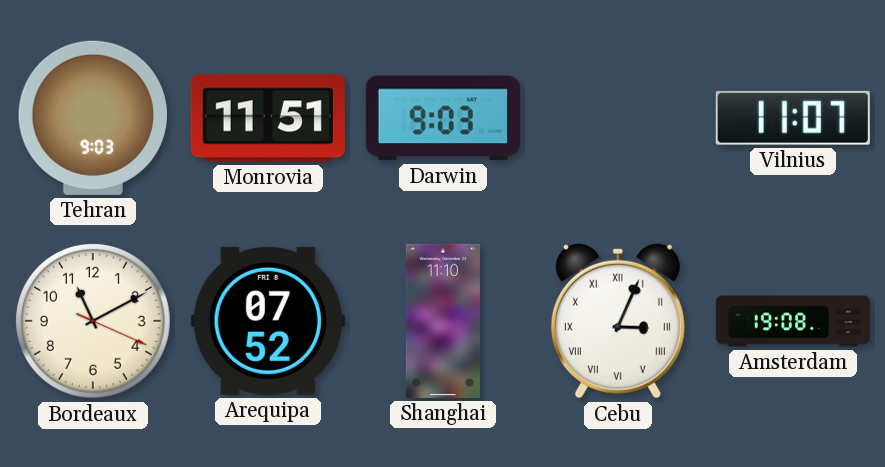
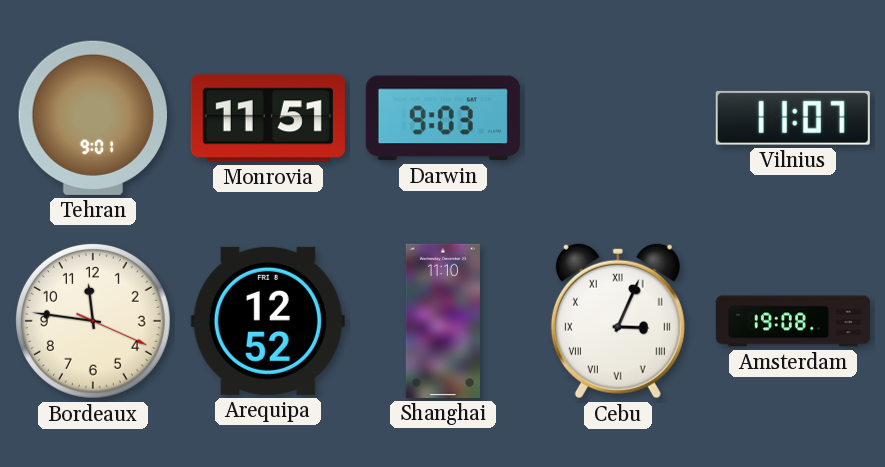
Tehran: 9:03 -> 9:01
Bordeaux: 11:10 -> 11:46
Arequipa: 07:52 -> 12:52
